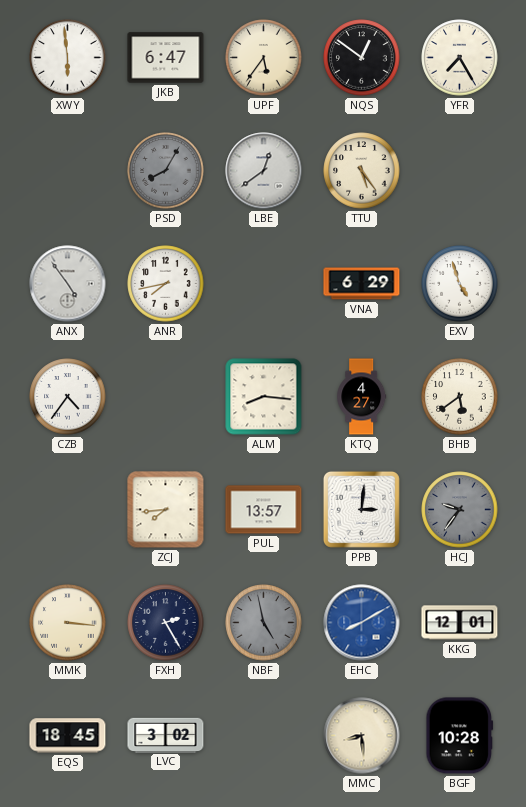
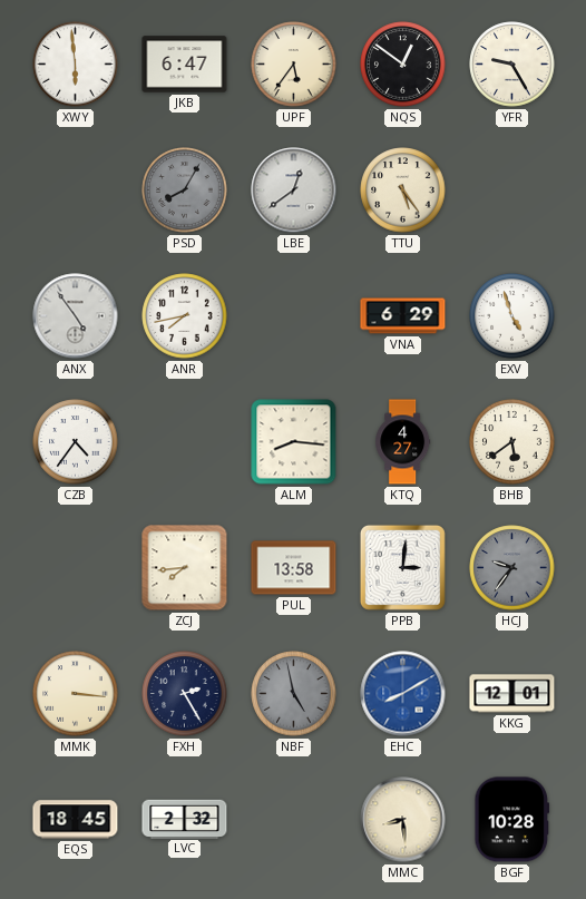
YFR: 7:25 -> 9:25
PUL: 13:57 -> 13:58
LVC: 3:02 -> 2:32
